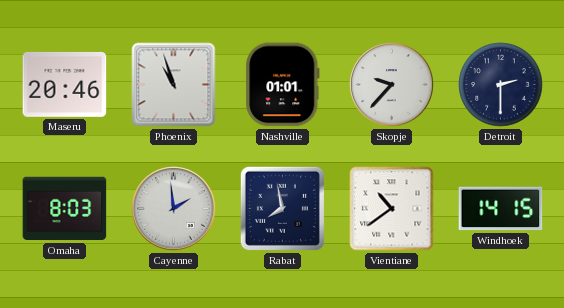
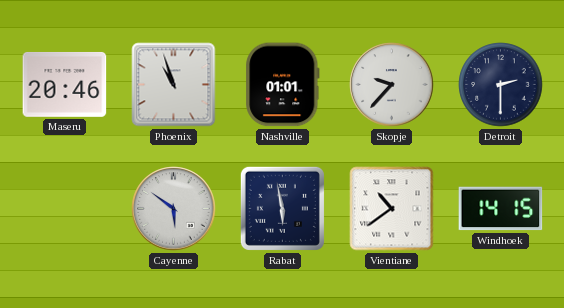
Omaha: 8:03 -> none
Cayenne: 1:59 -> 5:51
Rabat: 7:58 -> 5:58
